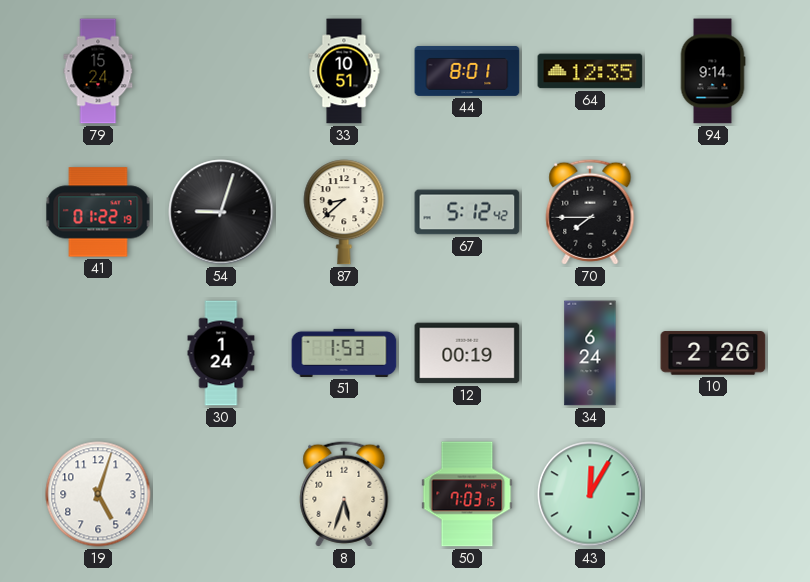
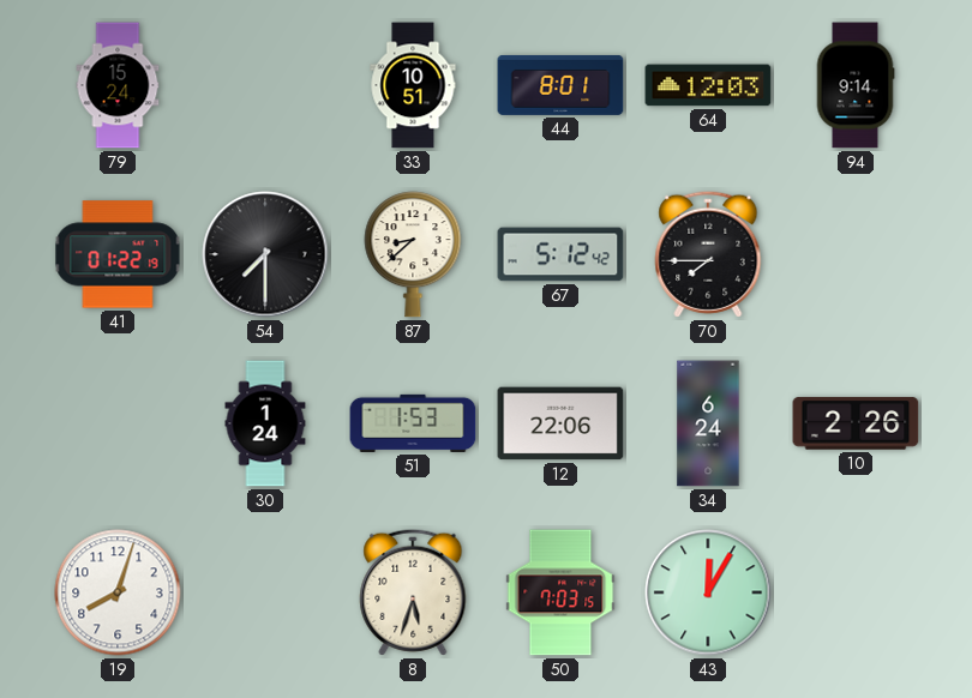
64: 12:35 -> 12:03
54: 9:03 -> 7:30
12: 00:19 -> 22:06
19: 5:03 -> 8:03
